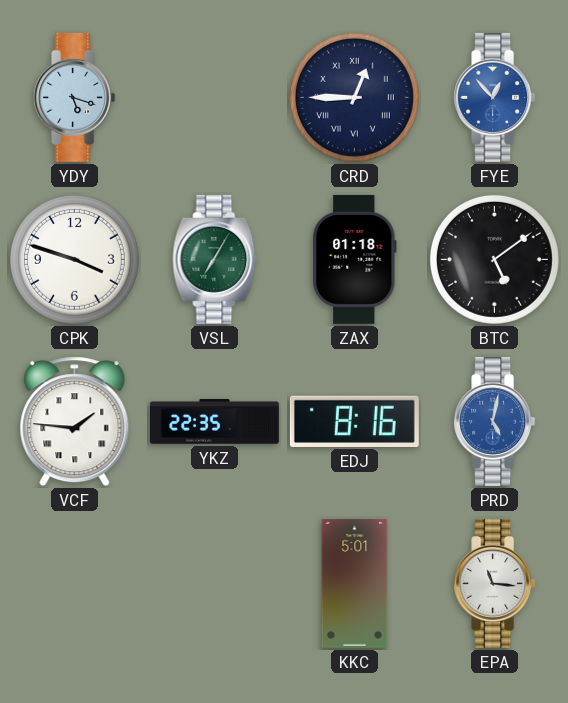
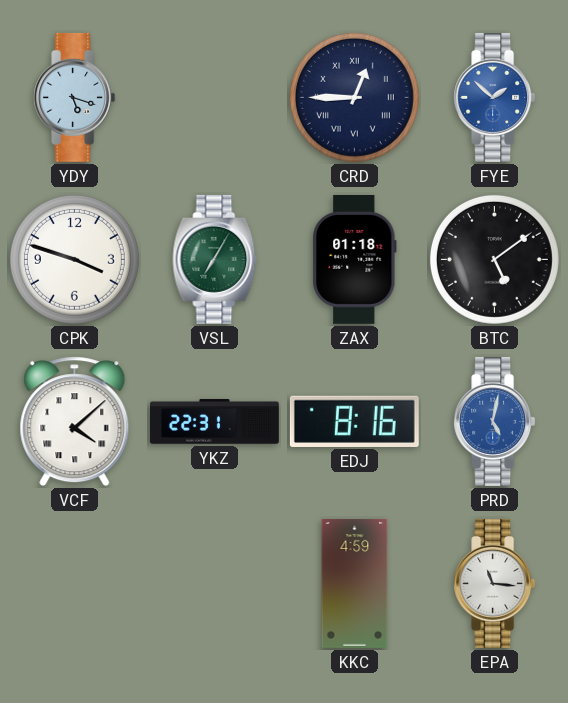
FYE: 12:53 -> 1:52
VCF: 1:46 -> 4:08
YKZ: 22:35 -> 22:31
KKC: 5:01 -> 4:59
